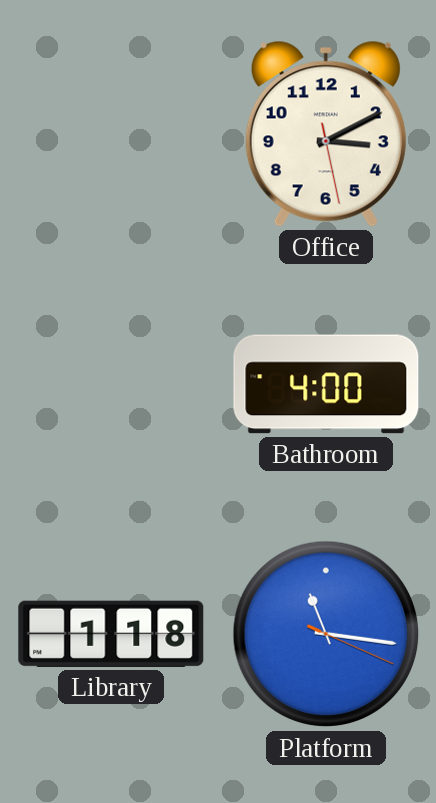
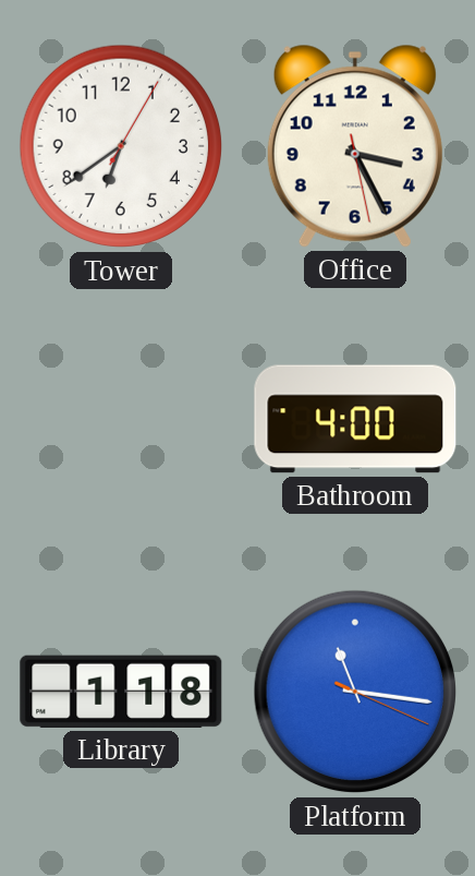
Tower: none -> 6:39
Office: 3:10 -> 3:25
